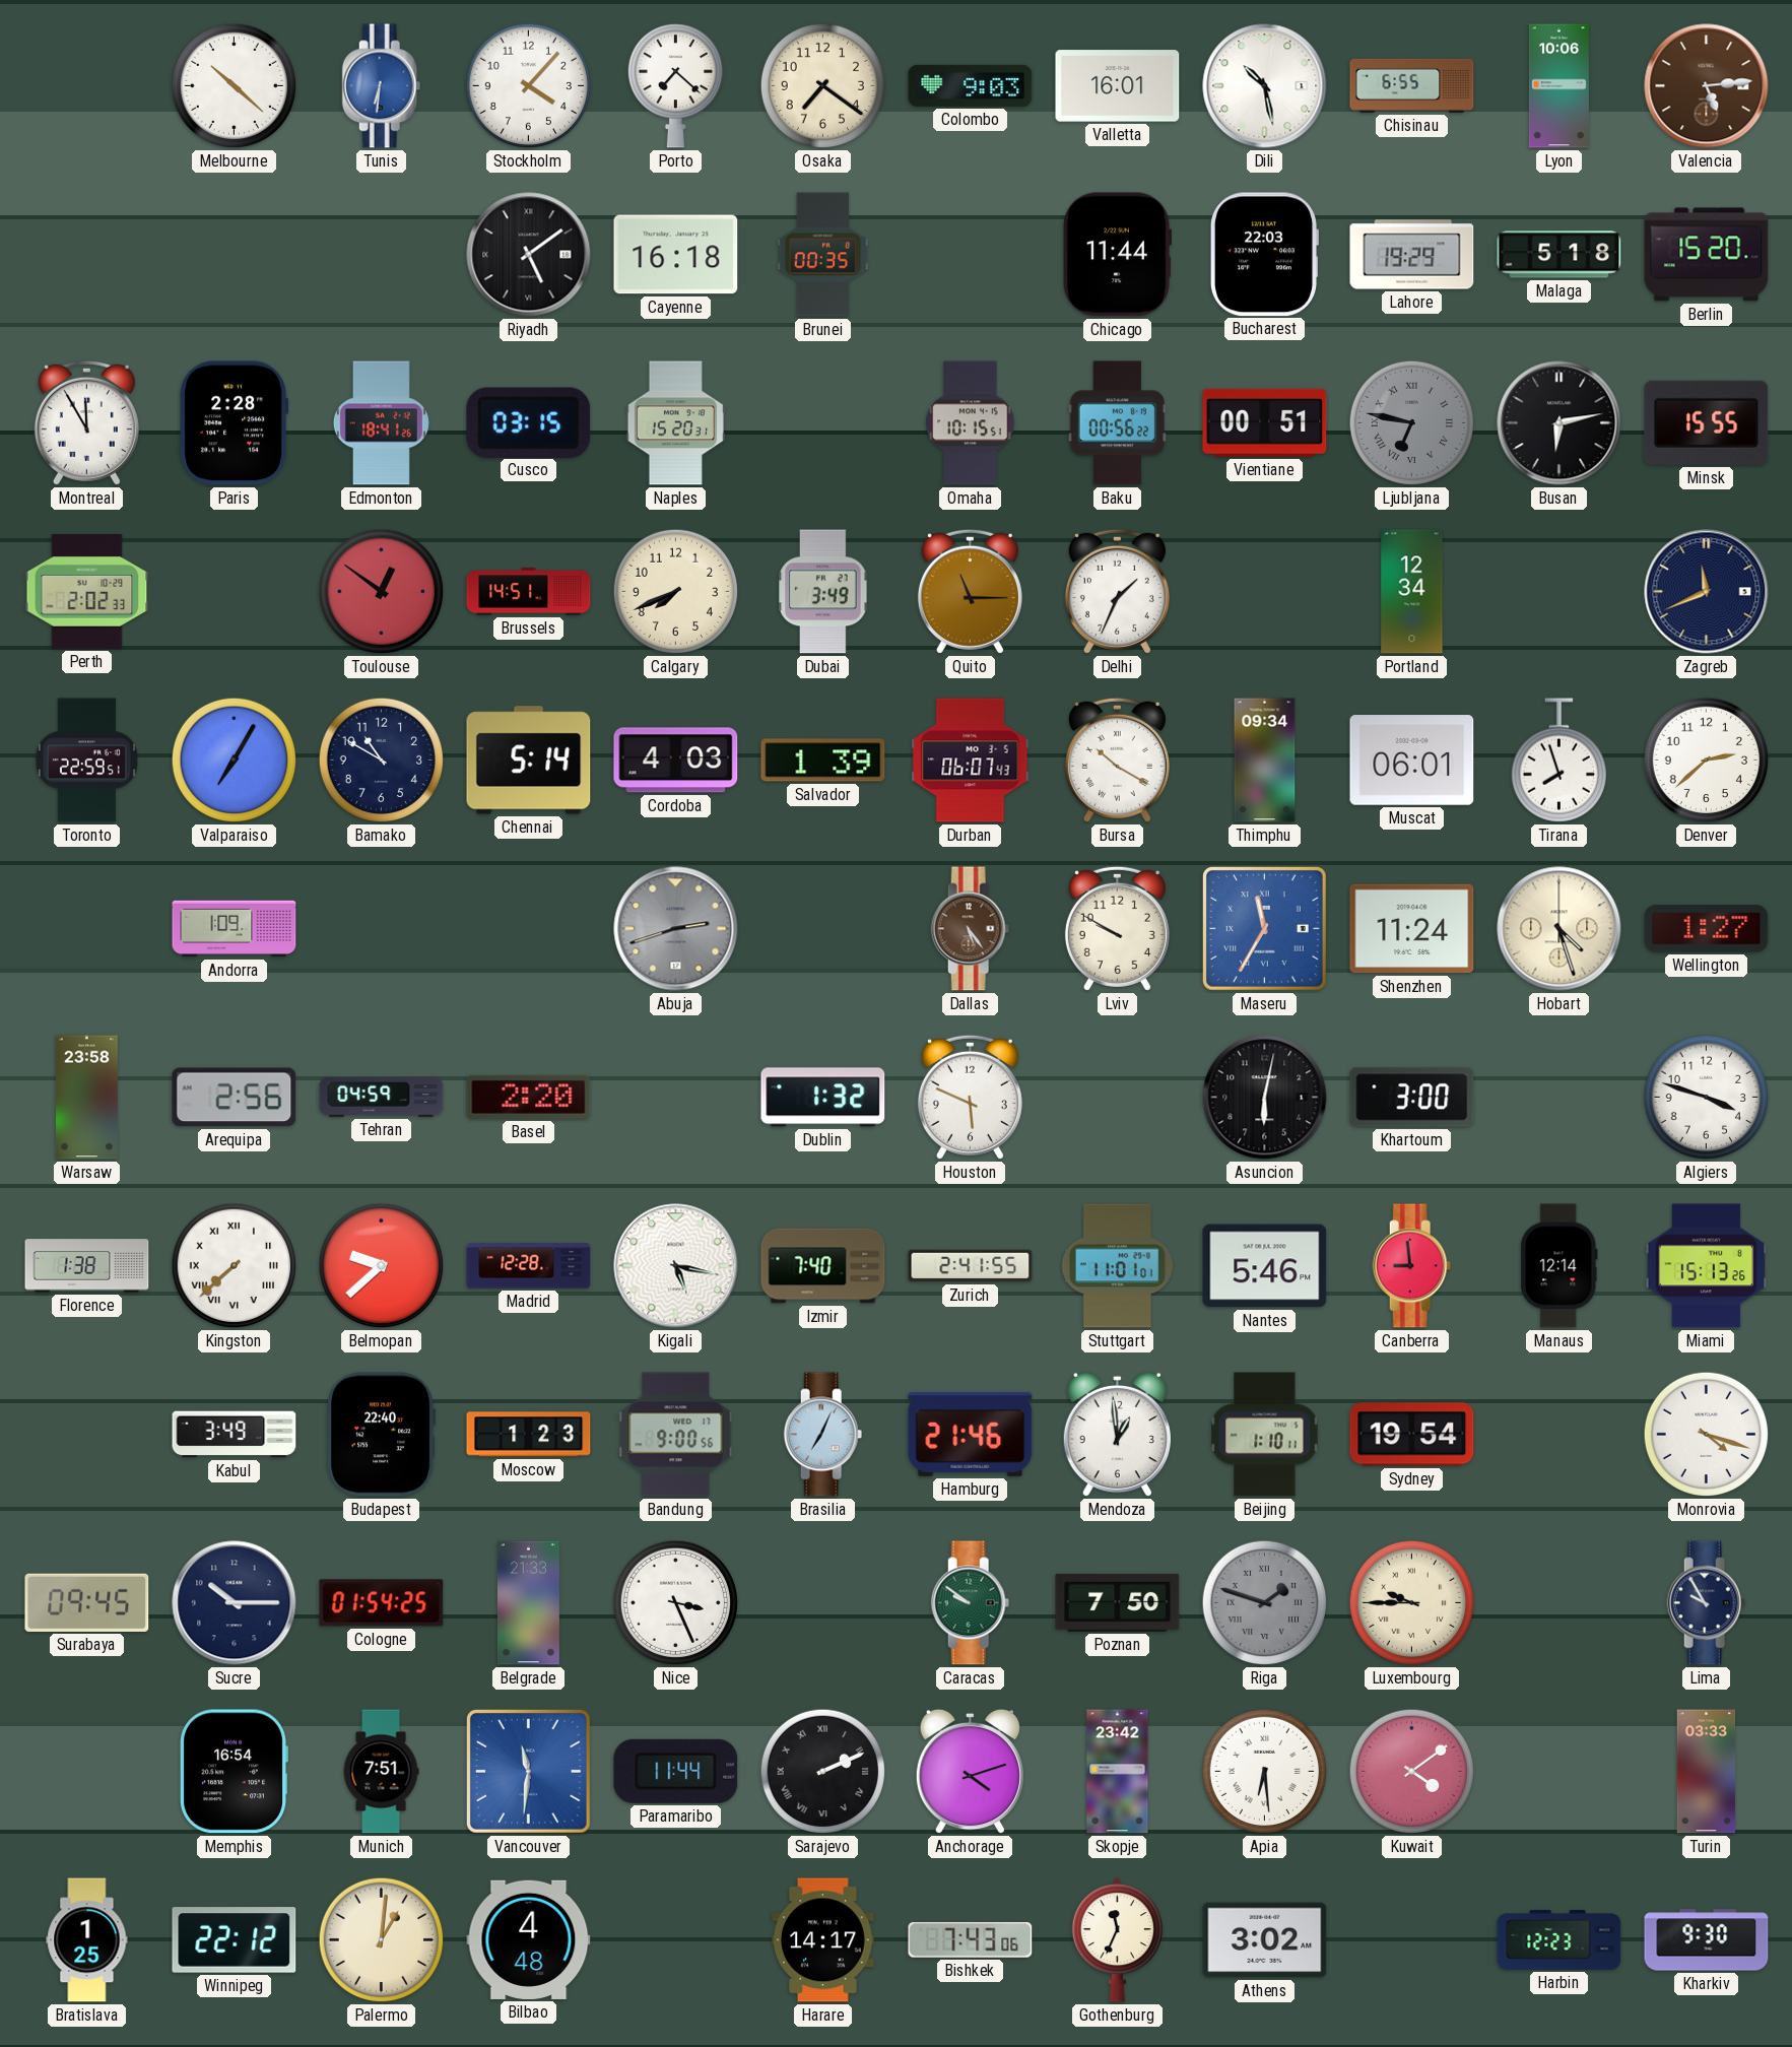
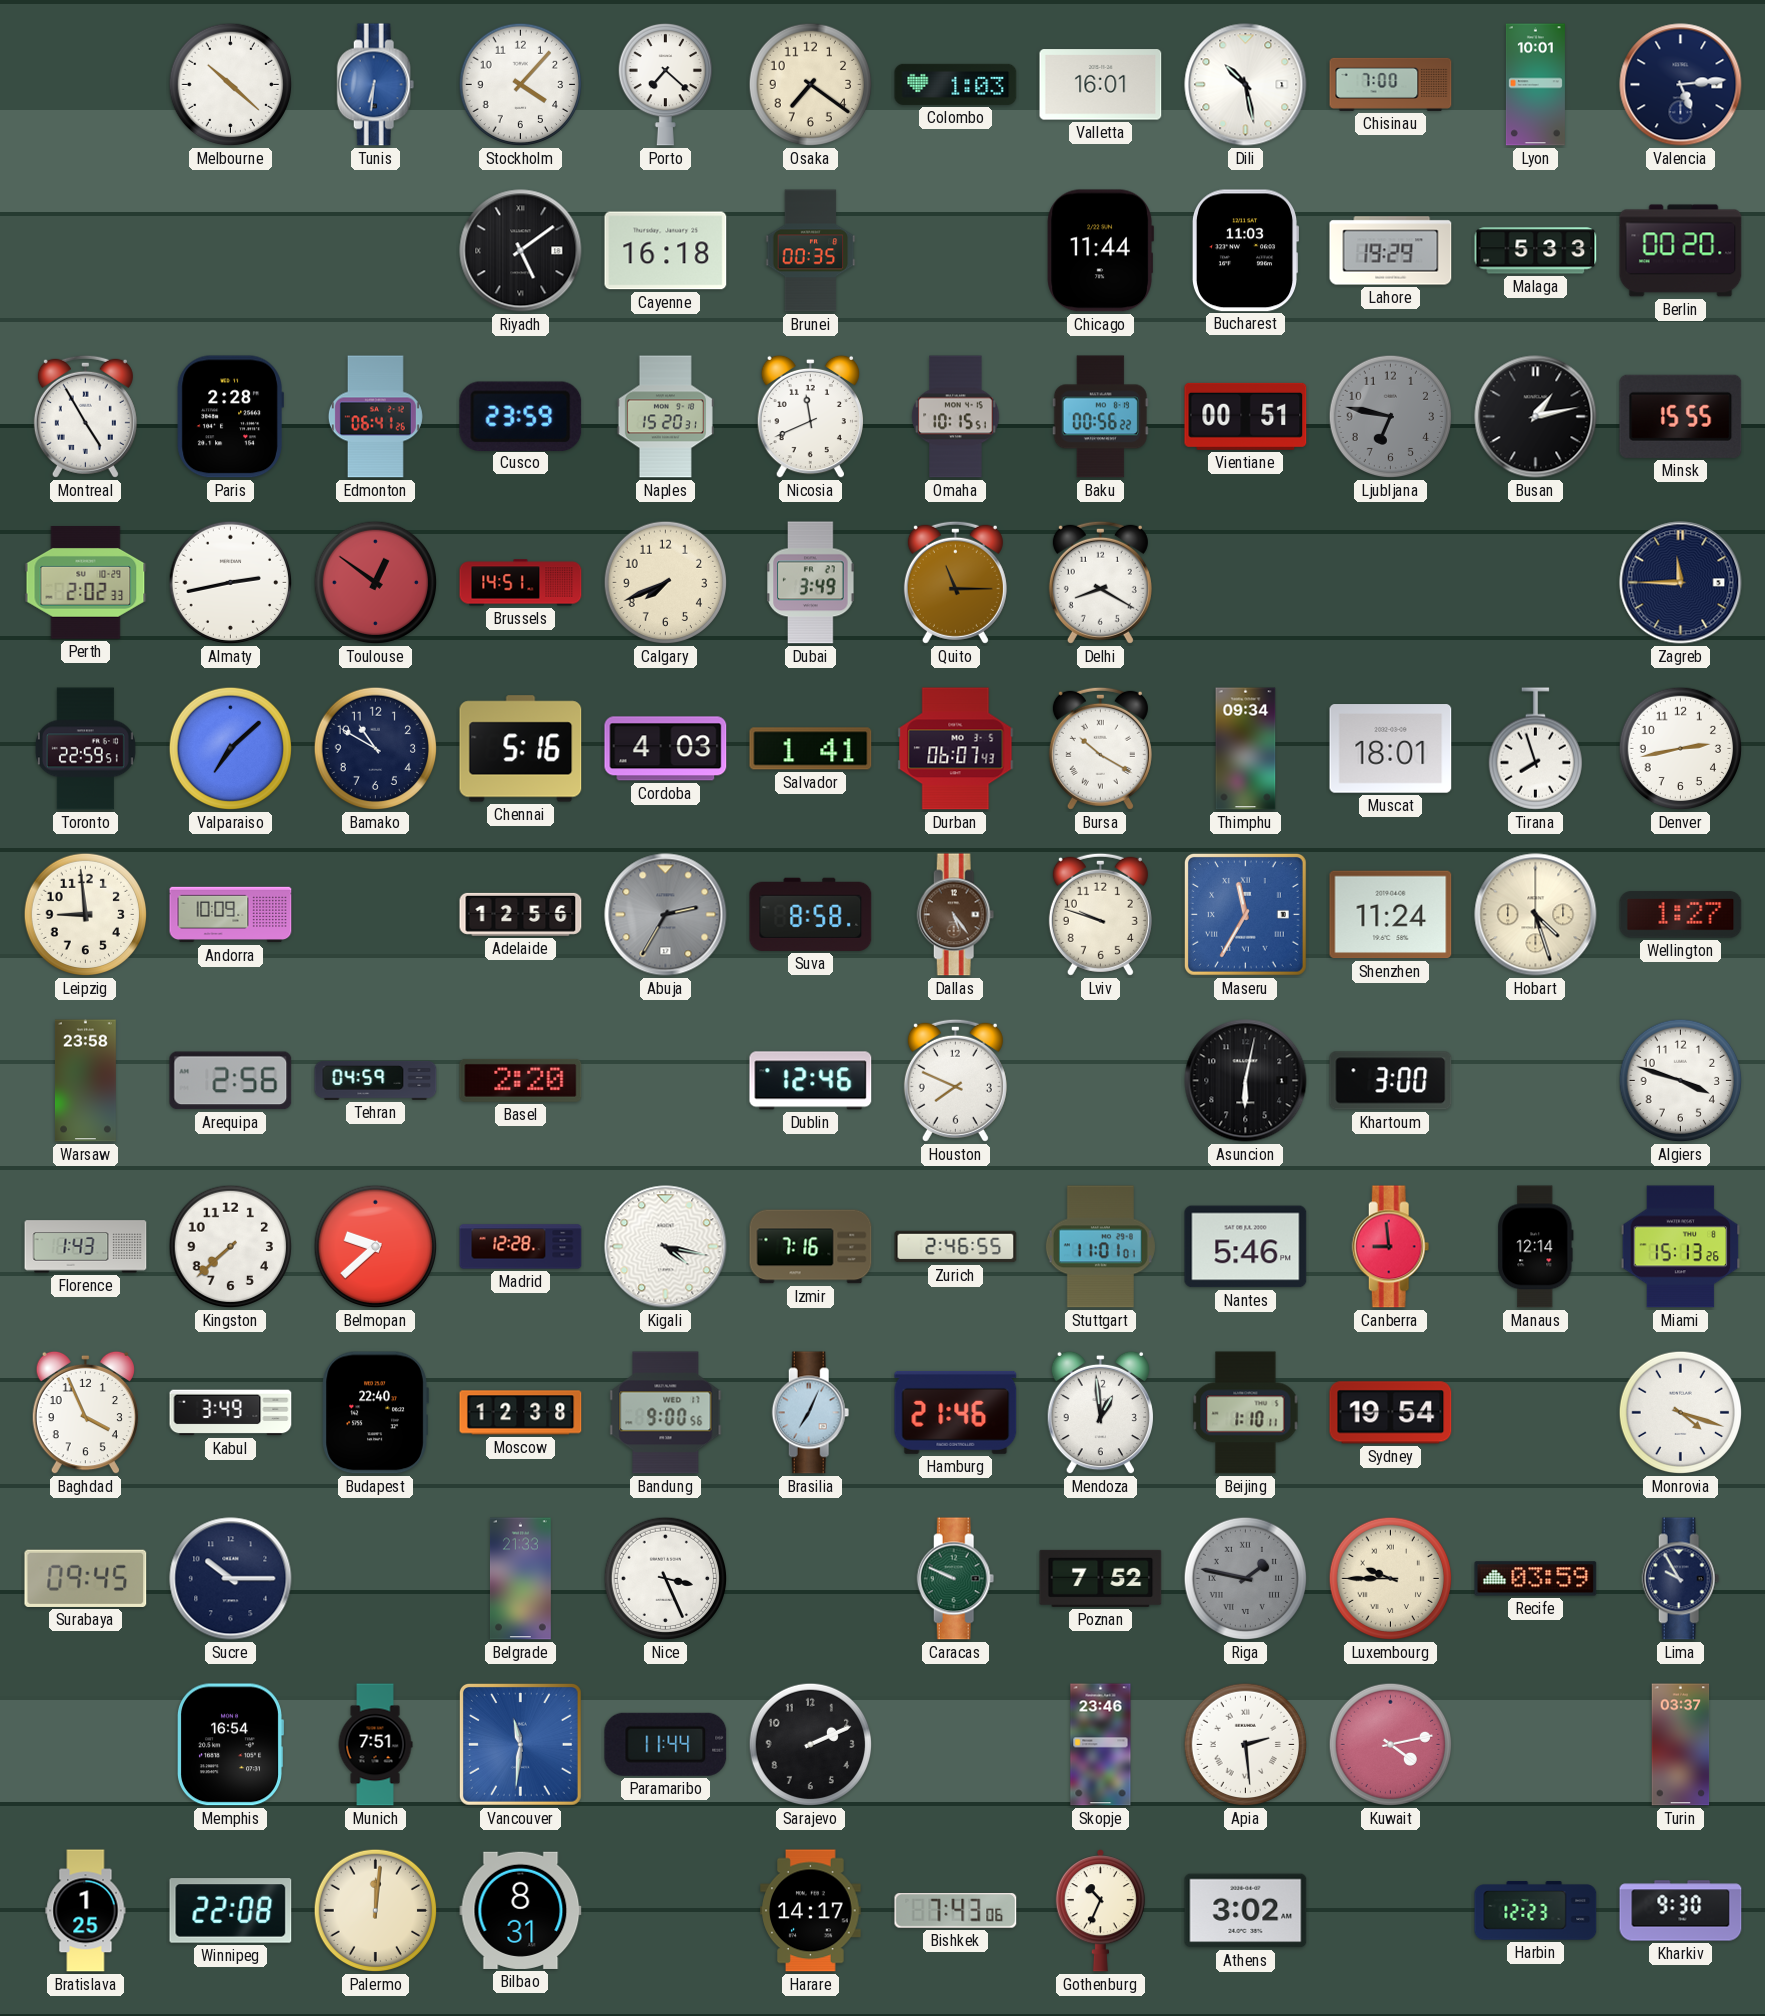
Colombo: 9:03 -> 1:03
Chisinau: 6:55 -> 7:00
Lyon: 10:06 -> 10:01
Valencia dial: brown -> navy
Bucharest: 22:03 -> 11:03
Malaga: 5:18 -> 5:33
Berlin: 15:20 -> 00:20
Montreal: 11:55 -> 4:55
Edmonton: 18:41 -> 06:41
Cusco: 03:15 -> 23:59
Nicosia: none -> 11:41
Ljubljana numerals: Roman -> Arabic
Busan: 6:13 -> 1:13
Almaty: none -> 2:43
Delhi: 1:34 -> 8:20
Portland: 12:34 -> none
Zagreb: 11:41 -> 11:45
Valparaiso: 7:05 -> 7:08
Chennai: 5:14 -> 5:16
Salvador: 1:39 -> 1:41
Muscat: 06:01 -> 18:01
Denver: 2:38 -> 2:43
Leipzig: none -> 8:59
Andorra: 1:09 -> 10:09
Adelaide: none -> 12:56
Abuja: 2:42 -> 2:35
Suva: none -> 8:58
Lviv: 9:50 -> 9:48
Dublin: 1:32 -> 12:46
Houston: 5:49 -> 7:49
Florence: 1:38 -> 1:43
Kingston numerals: Roman -> Arabic
Kigali: 5:17 -> 4:17
Izmir: 7:40 -> 7:16
Zurich: 2:41 -> 2:46
Baghdad: none -> 3:56
Moscow: 1:23 -> 12:38
Cologne: 01:54 -> none
Caracas: 9:51 -> 9:49
Poznan: 7:50 -> 7:52
Riga: 1:48 -> 1:47
Recife: none -> 03:59
Sarajevo numerals: Roman -> Arabic
Anchorage: 4:12 -> none
Skopje: 23:42 -> 23:46
Apia: 6:29 -> 2:29
Kuwait: 4:09 -> 4:13
Turin: 03:33 -> 03:37
Winnipeg: 22:12 -> 22:08
Palermo: 1:01 -> 12:01
Bilbao: 4:48 -> 8:31
Gothenburg: 11:34 -> 10:34
